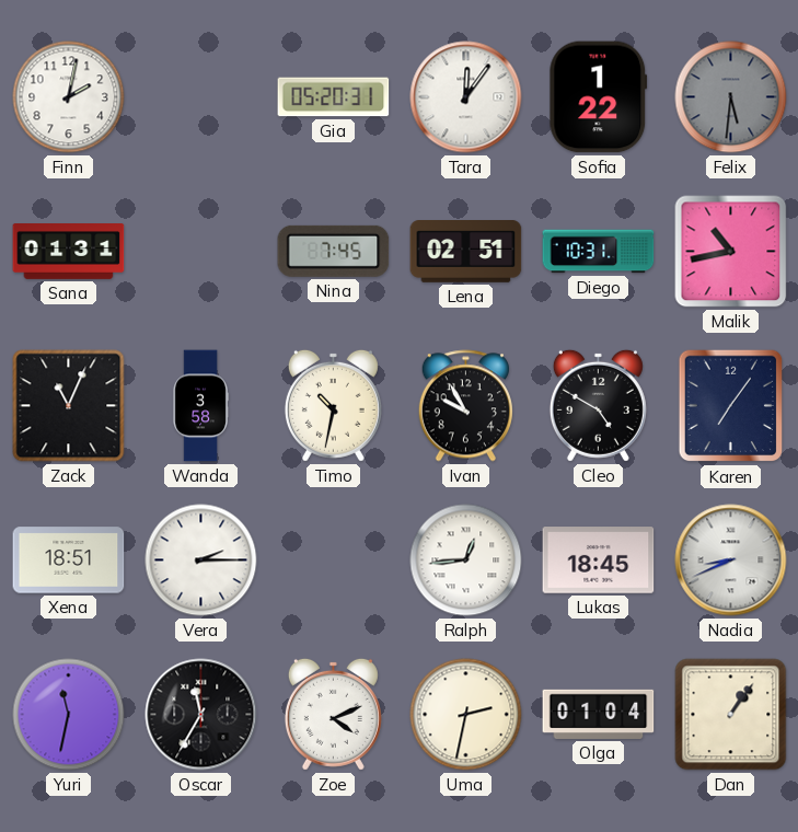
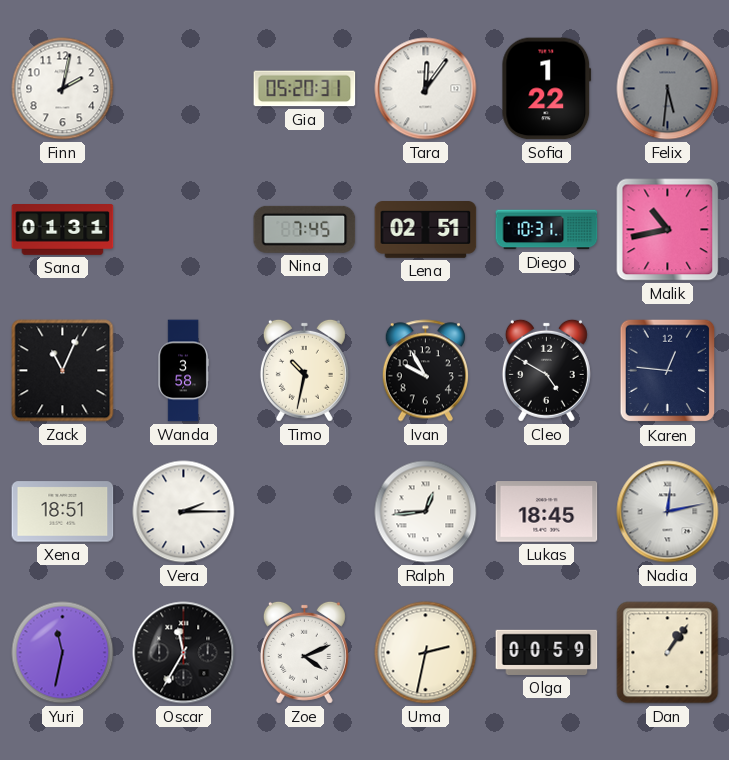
Karen: 7:06 -> 12:46
Nadia: 8:41 -> 12:13
Olga: 01:04 -> 00:59
